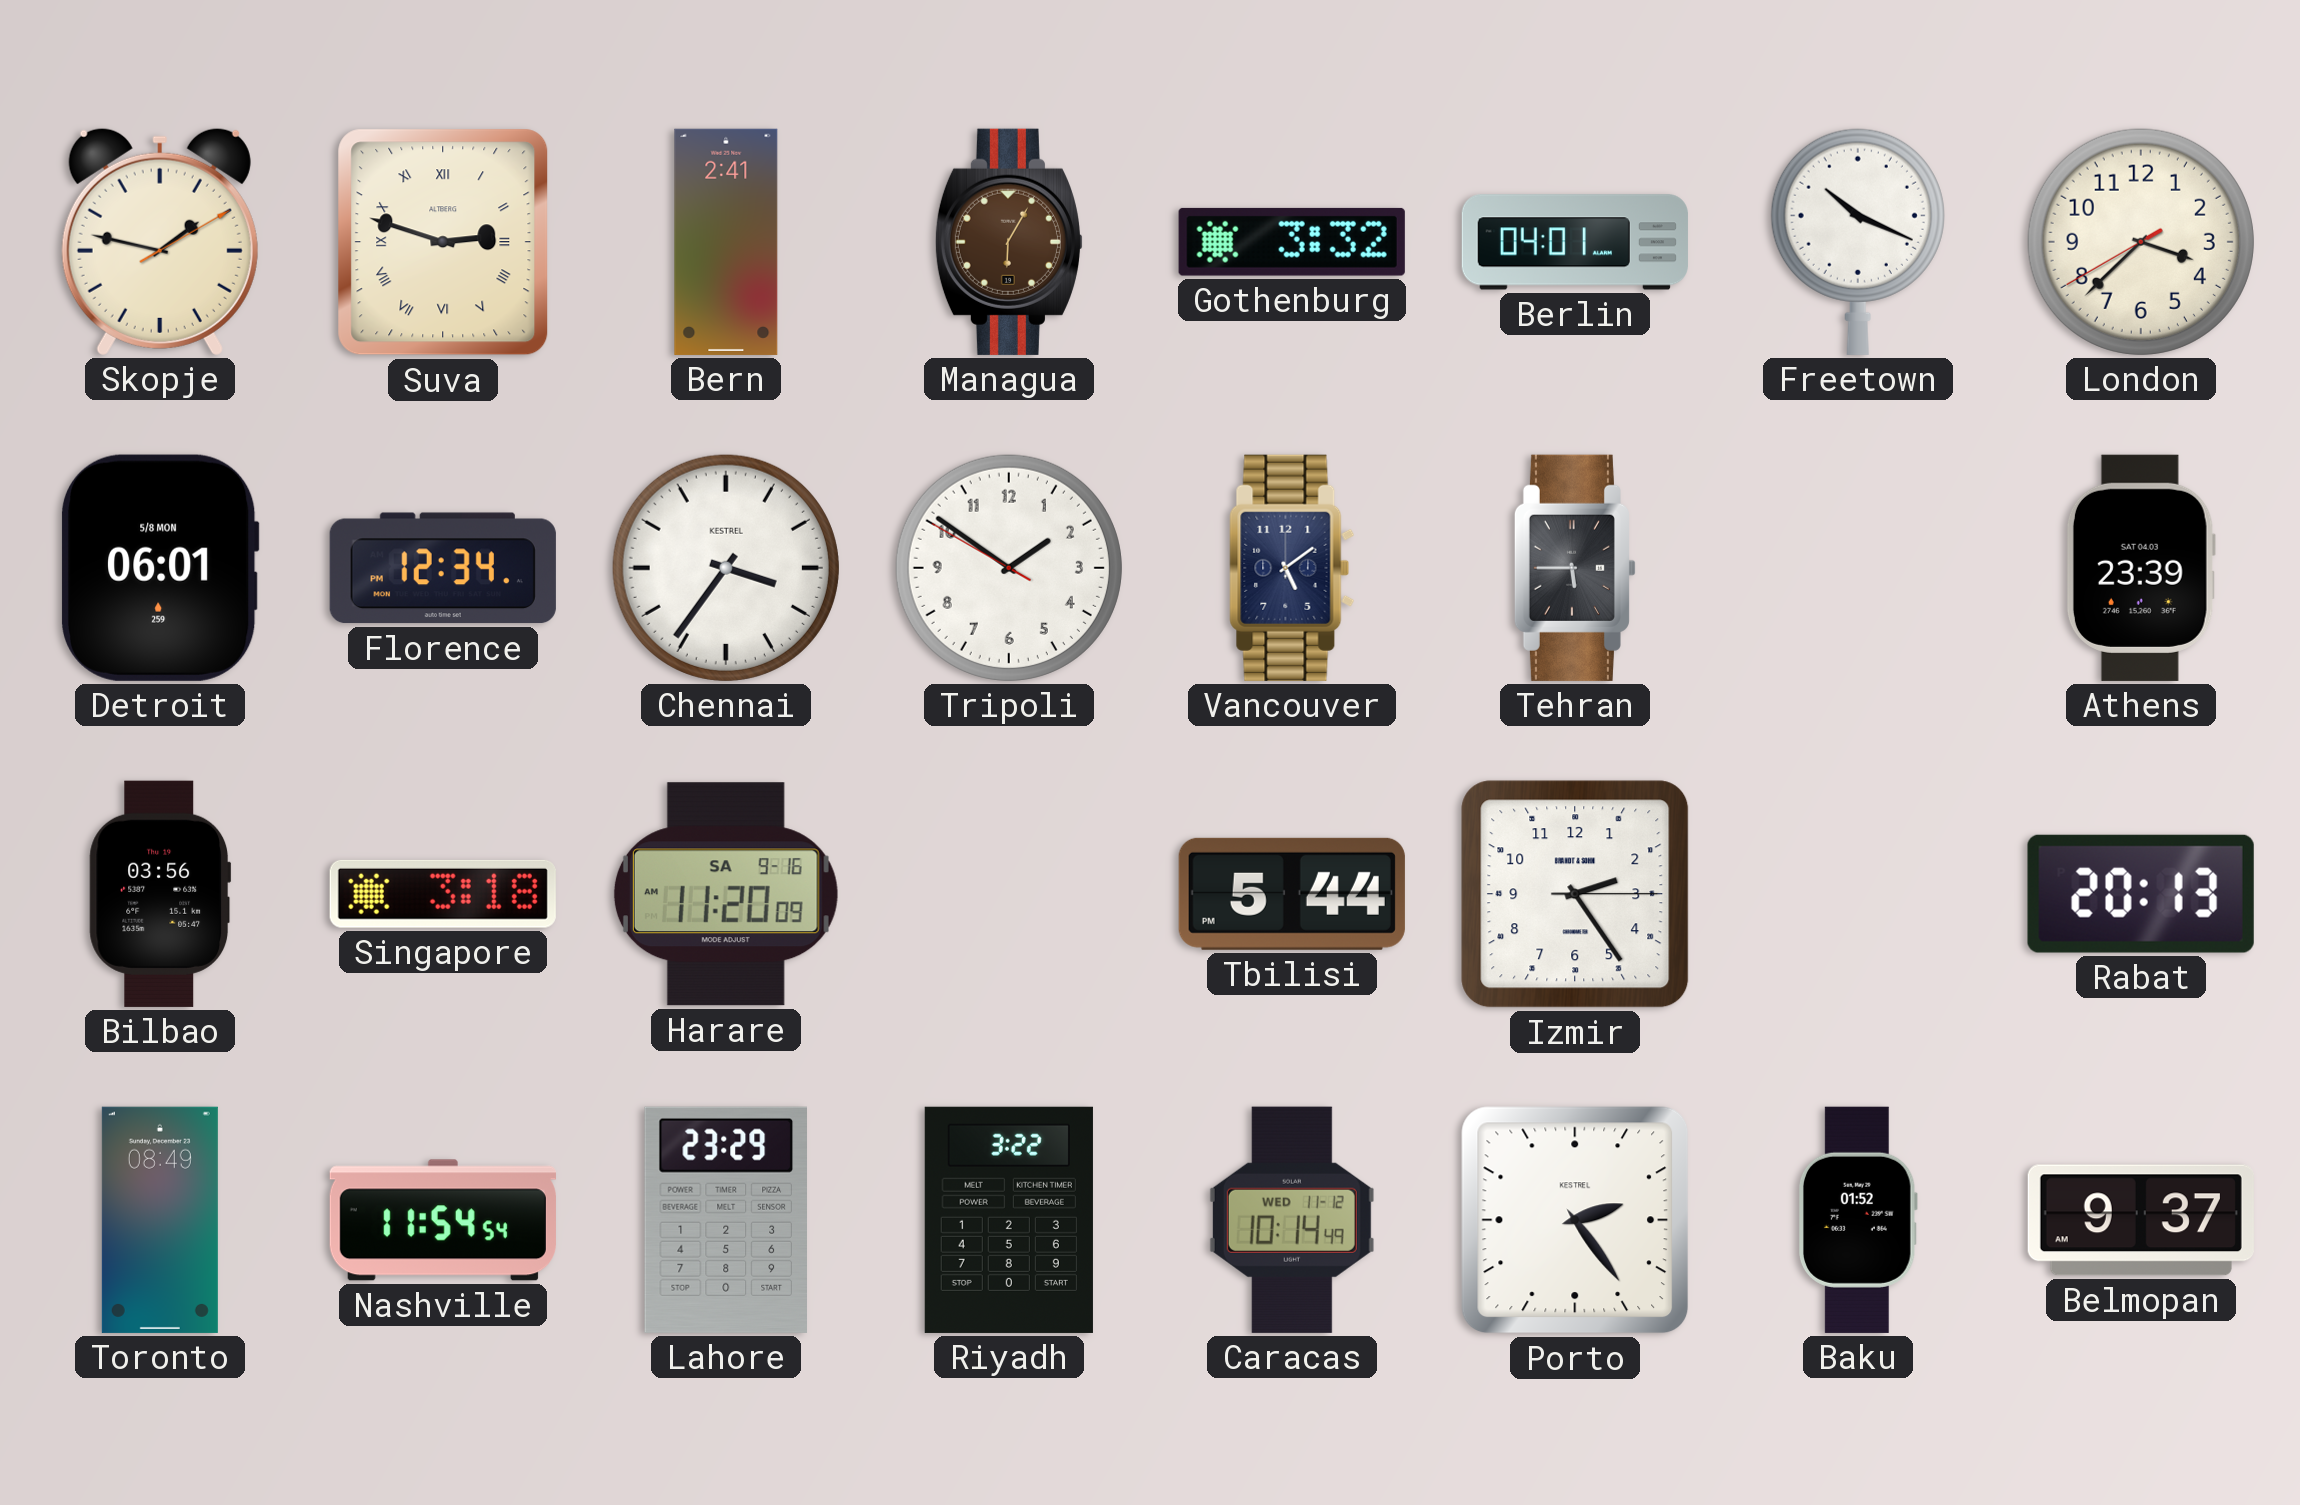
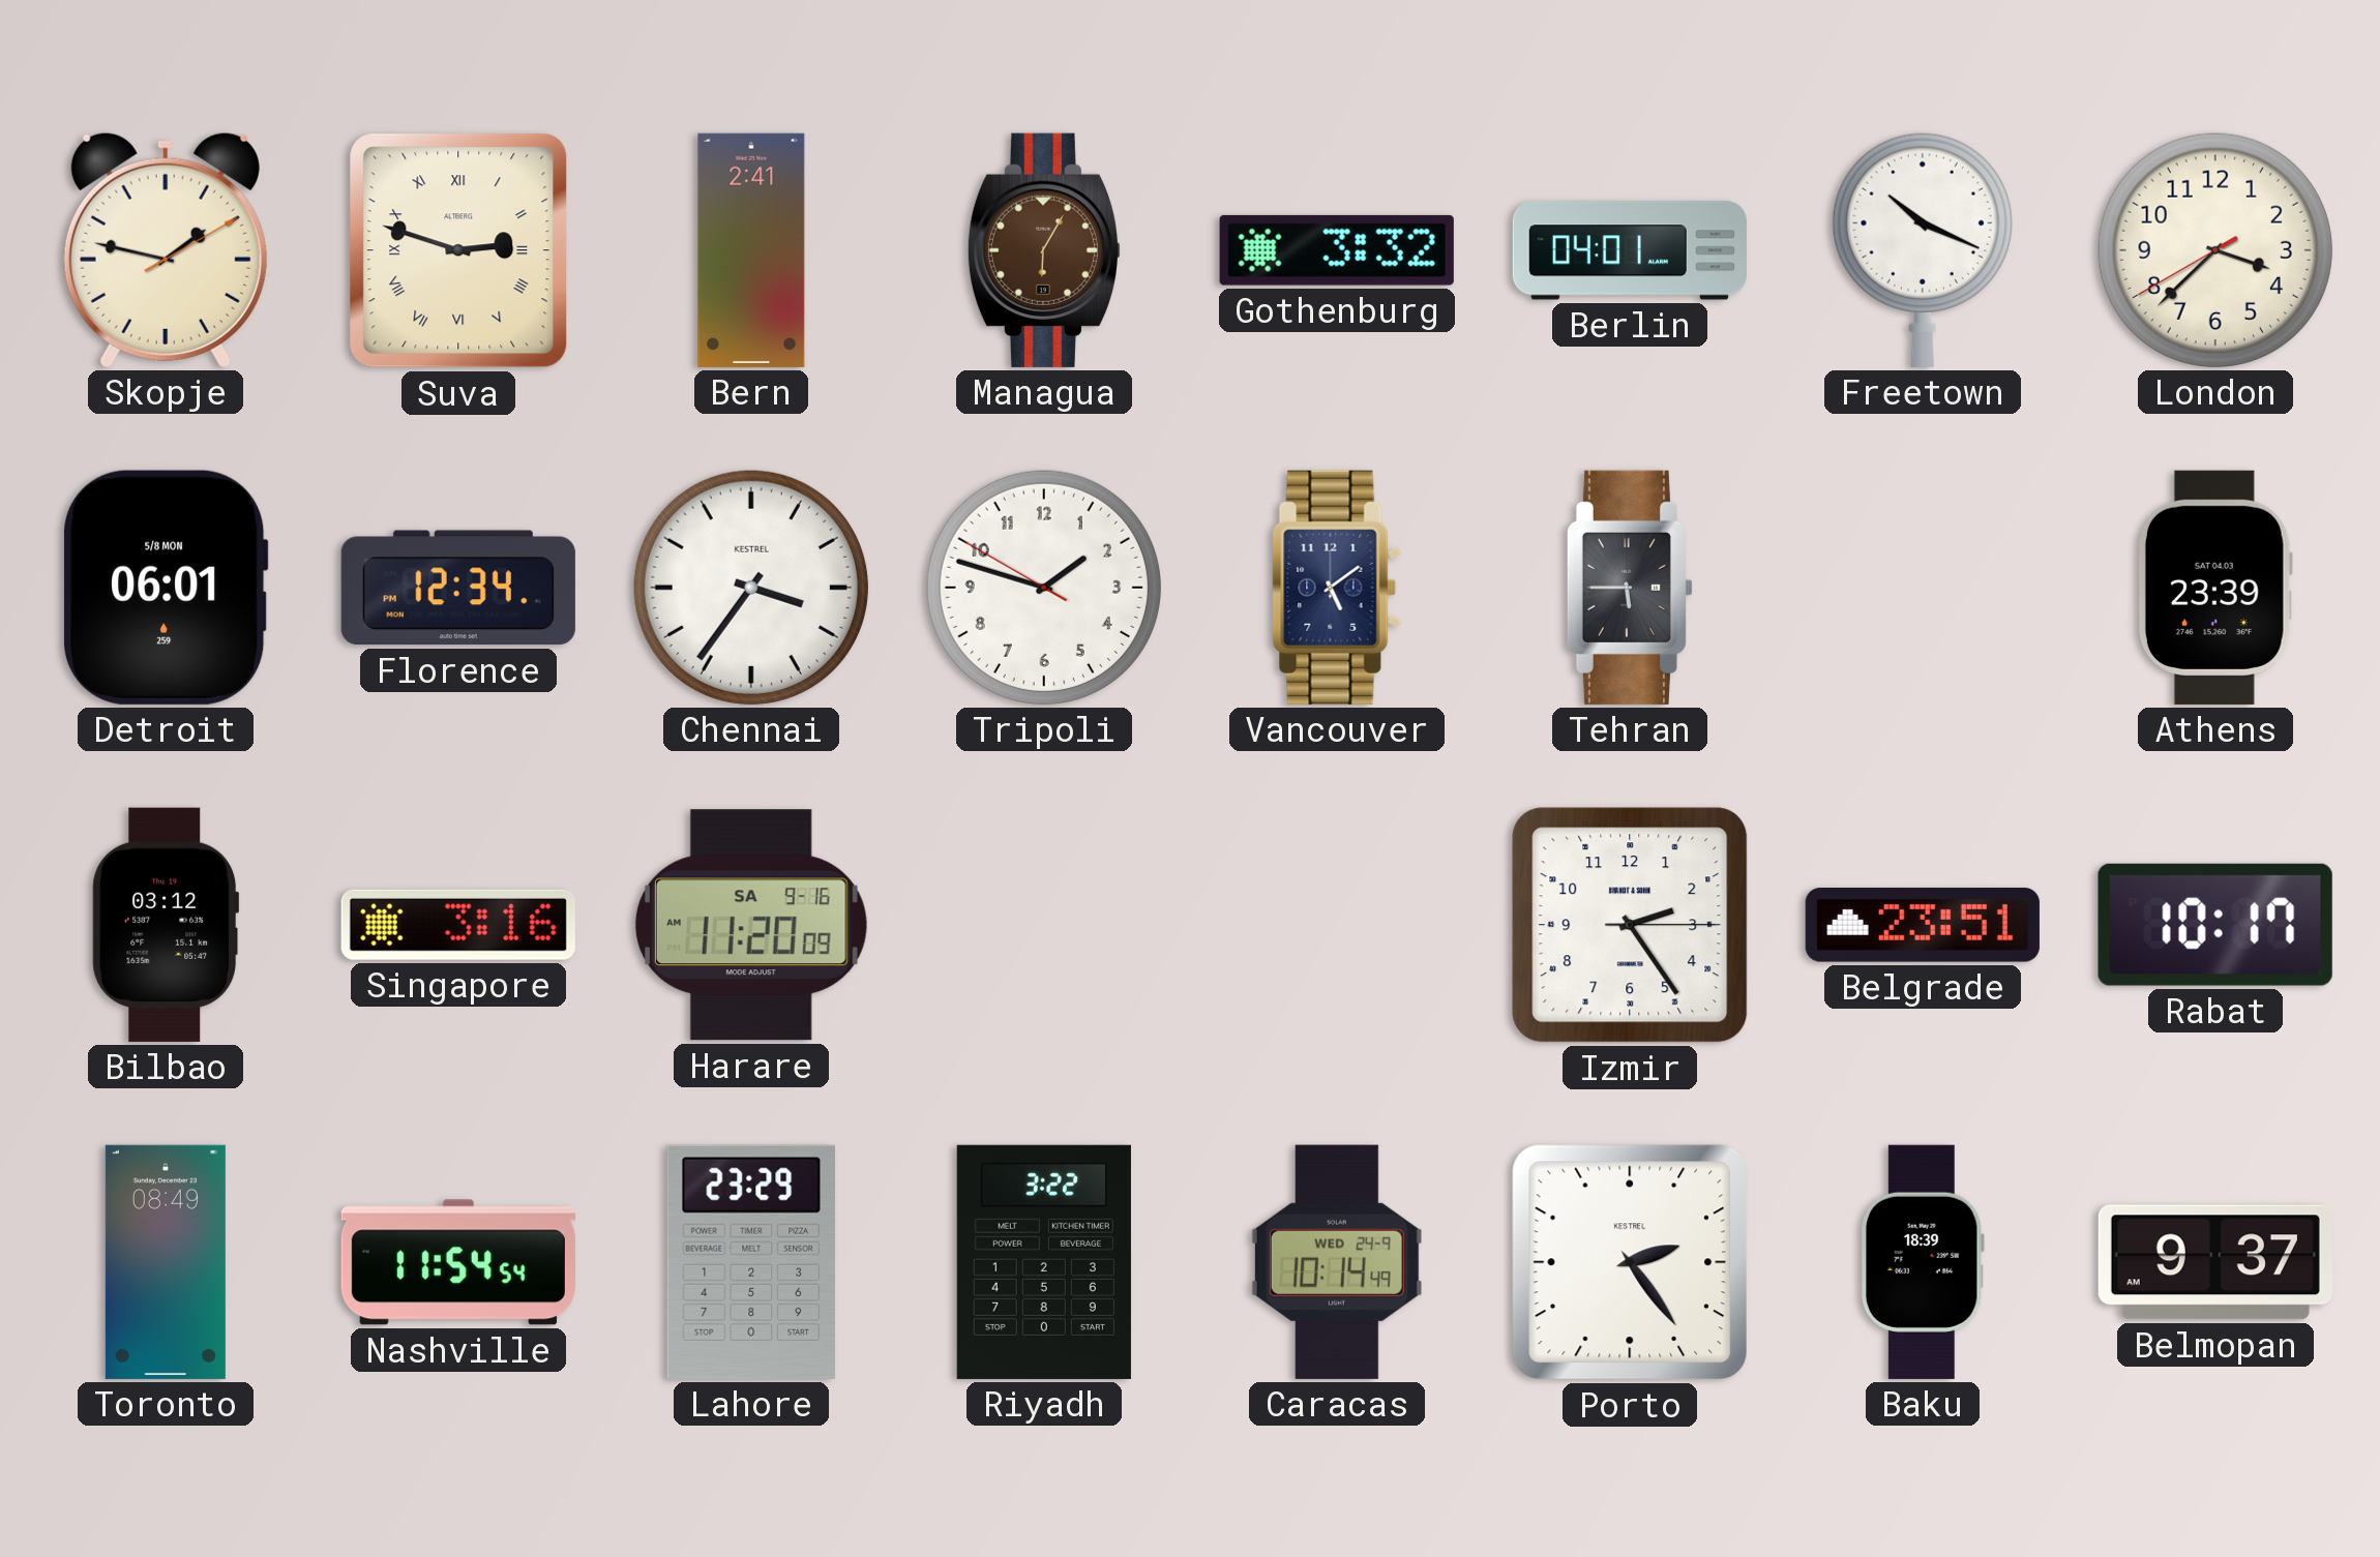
Tripoli: 1:50 -> 1:47
Bilbao: 03:56 -> 03:12
Singapore: 3:18 -> 3:16
Tbilisi: 5:44 -> none
Belgrade: none -> 23:51
Rabat: 20:13 -> 10:17
Caracas date: WED 11-12 -> WED 24-9
Baku: 01:52 -> 18:39
